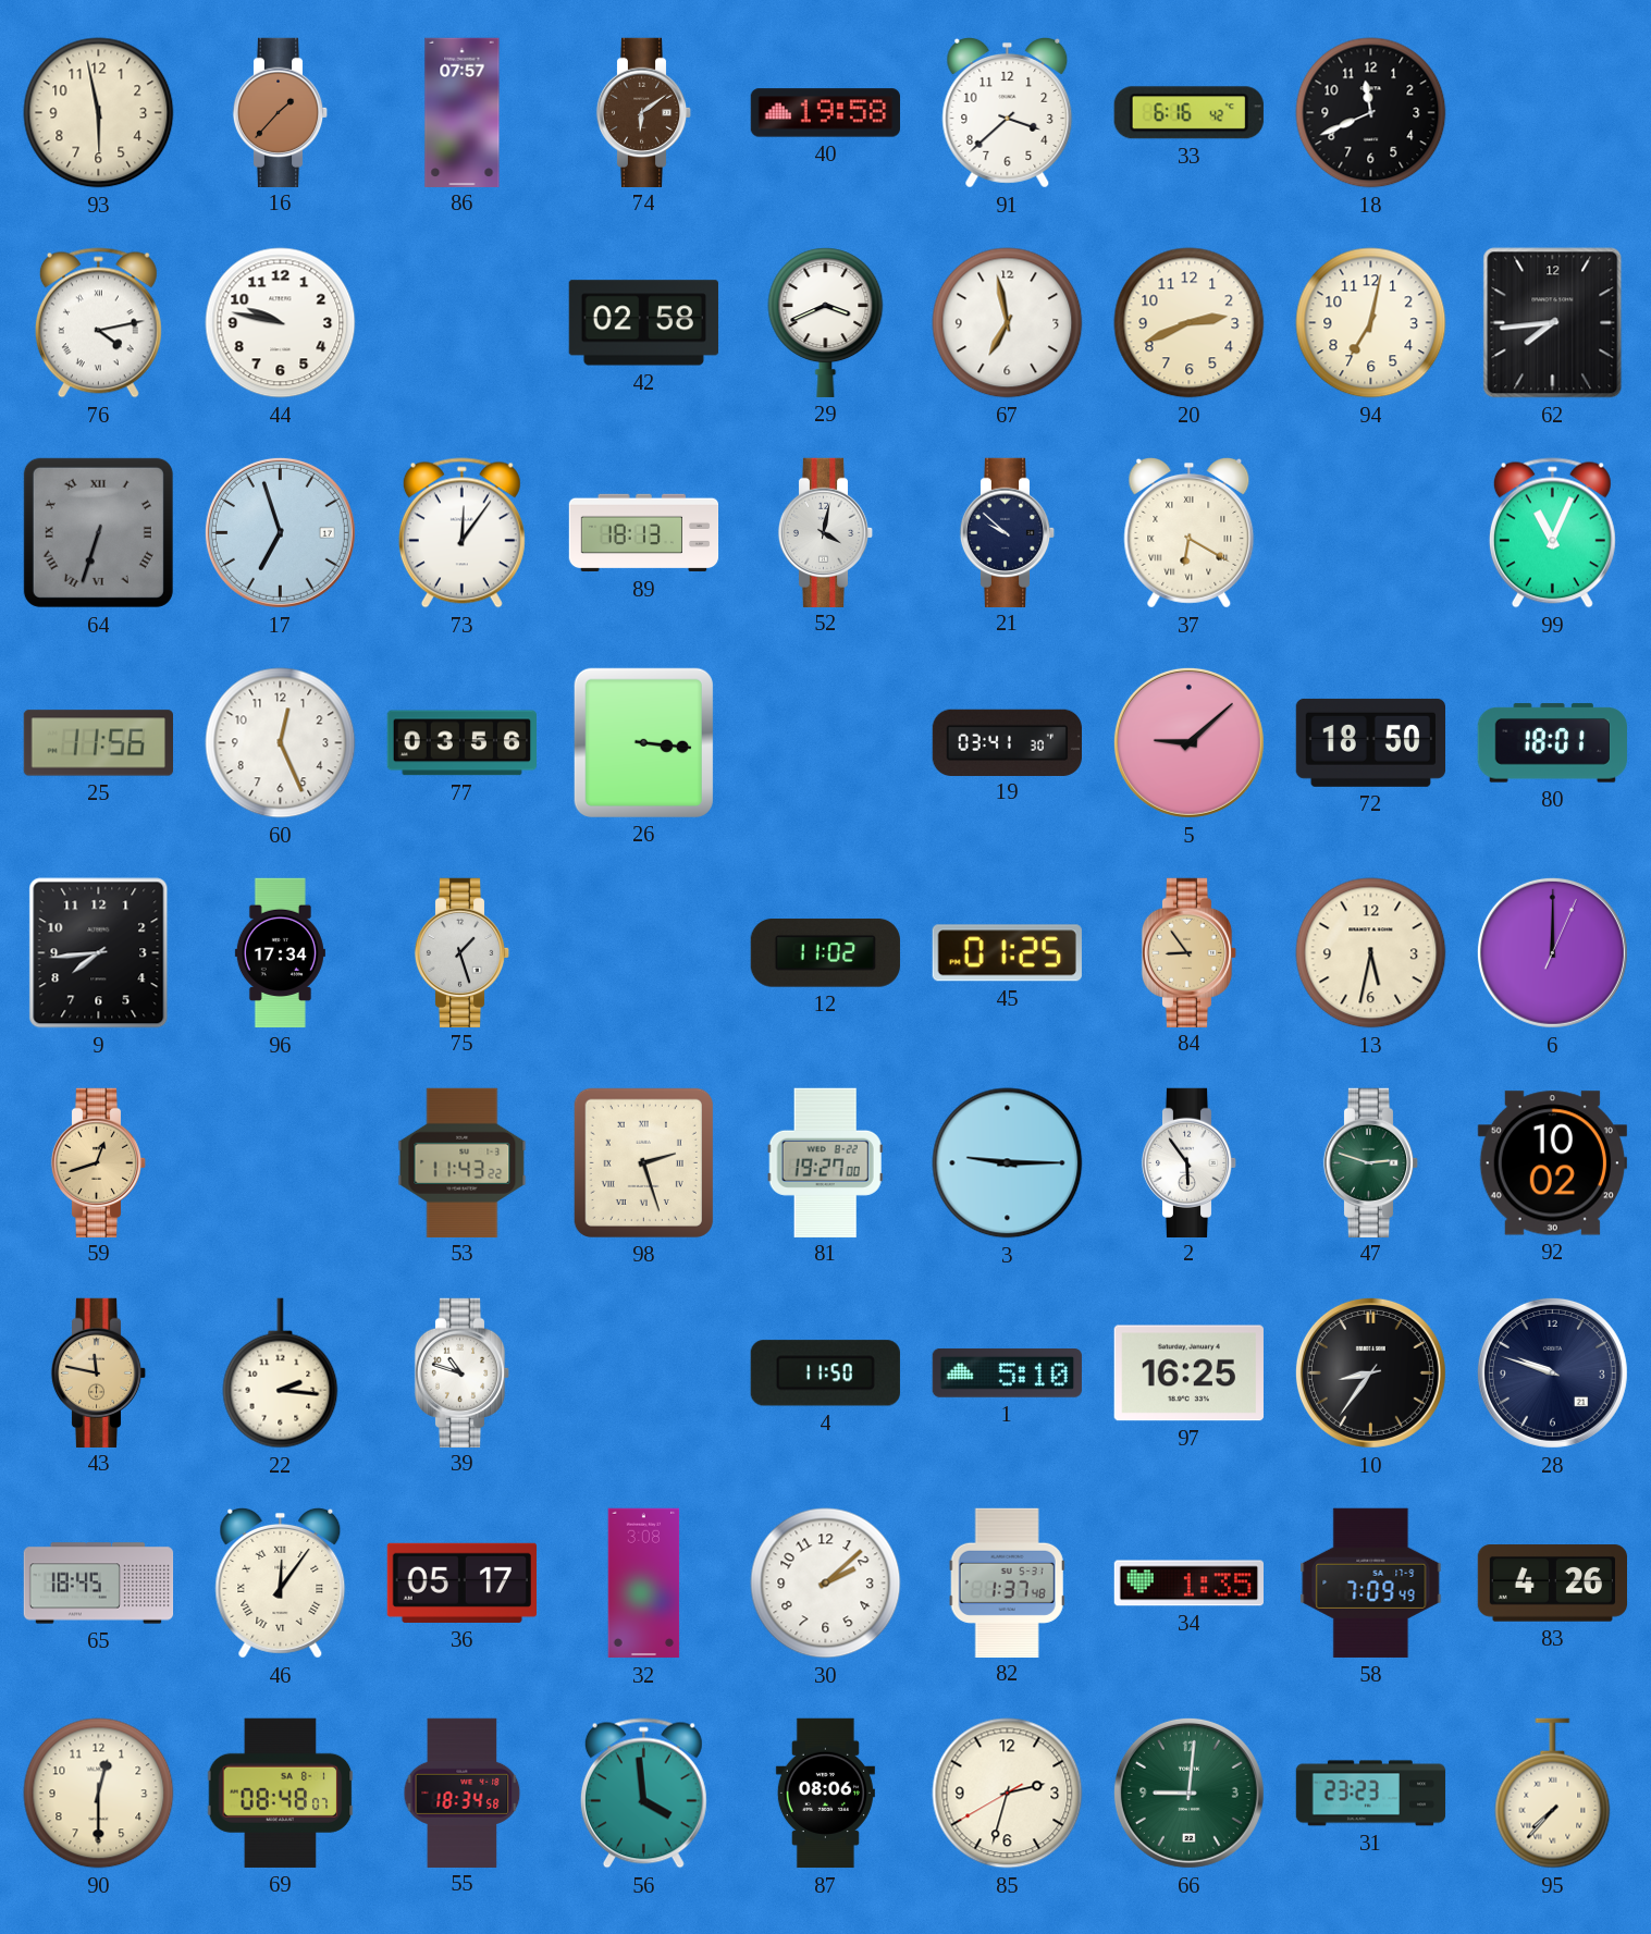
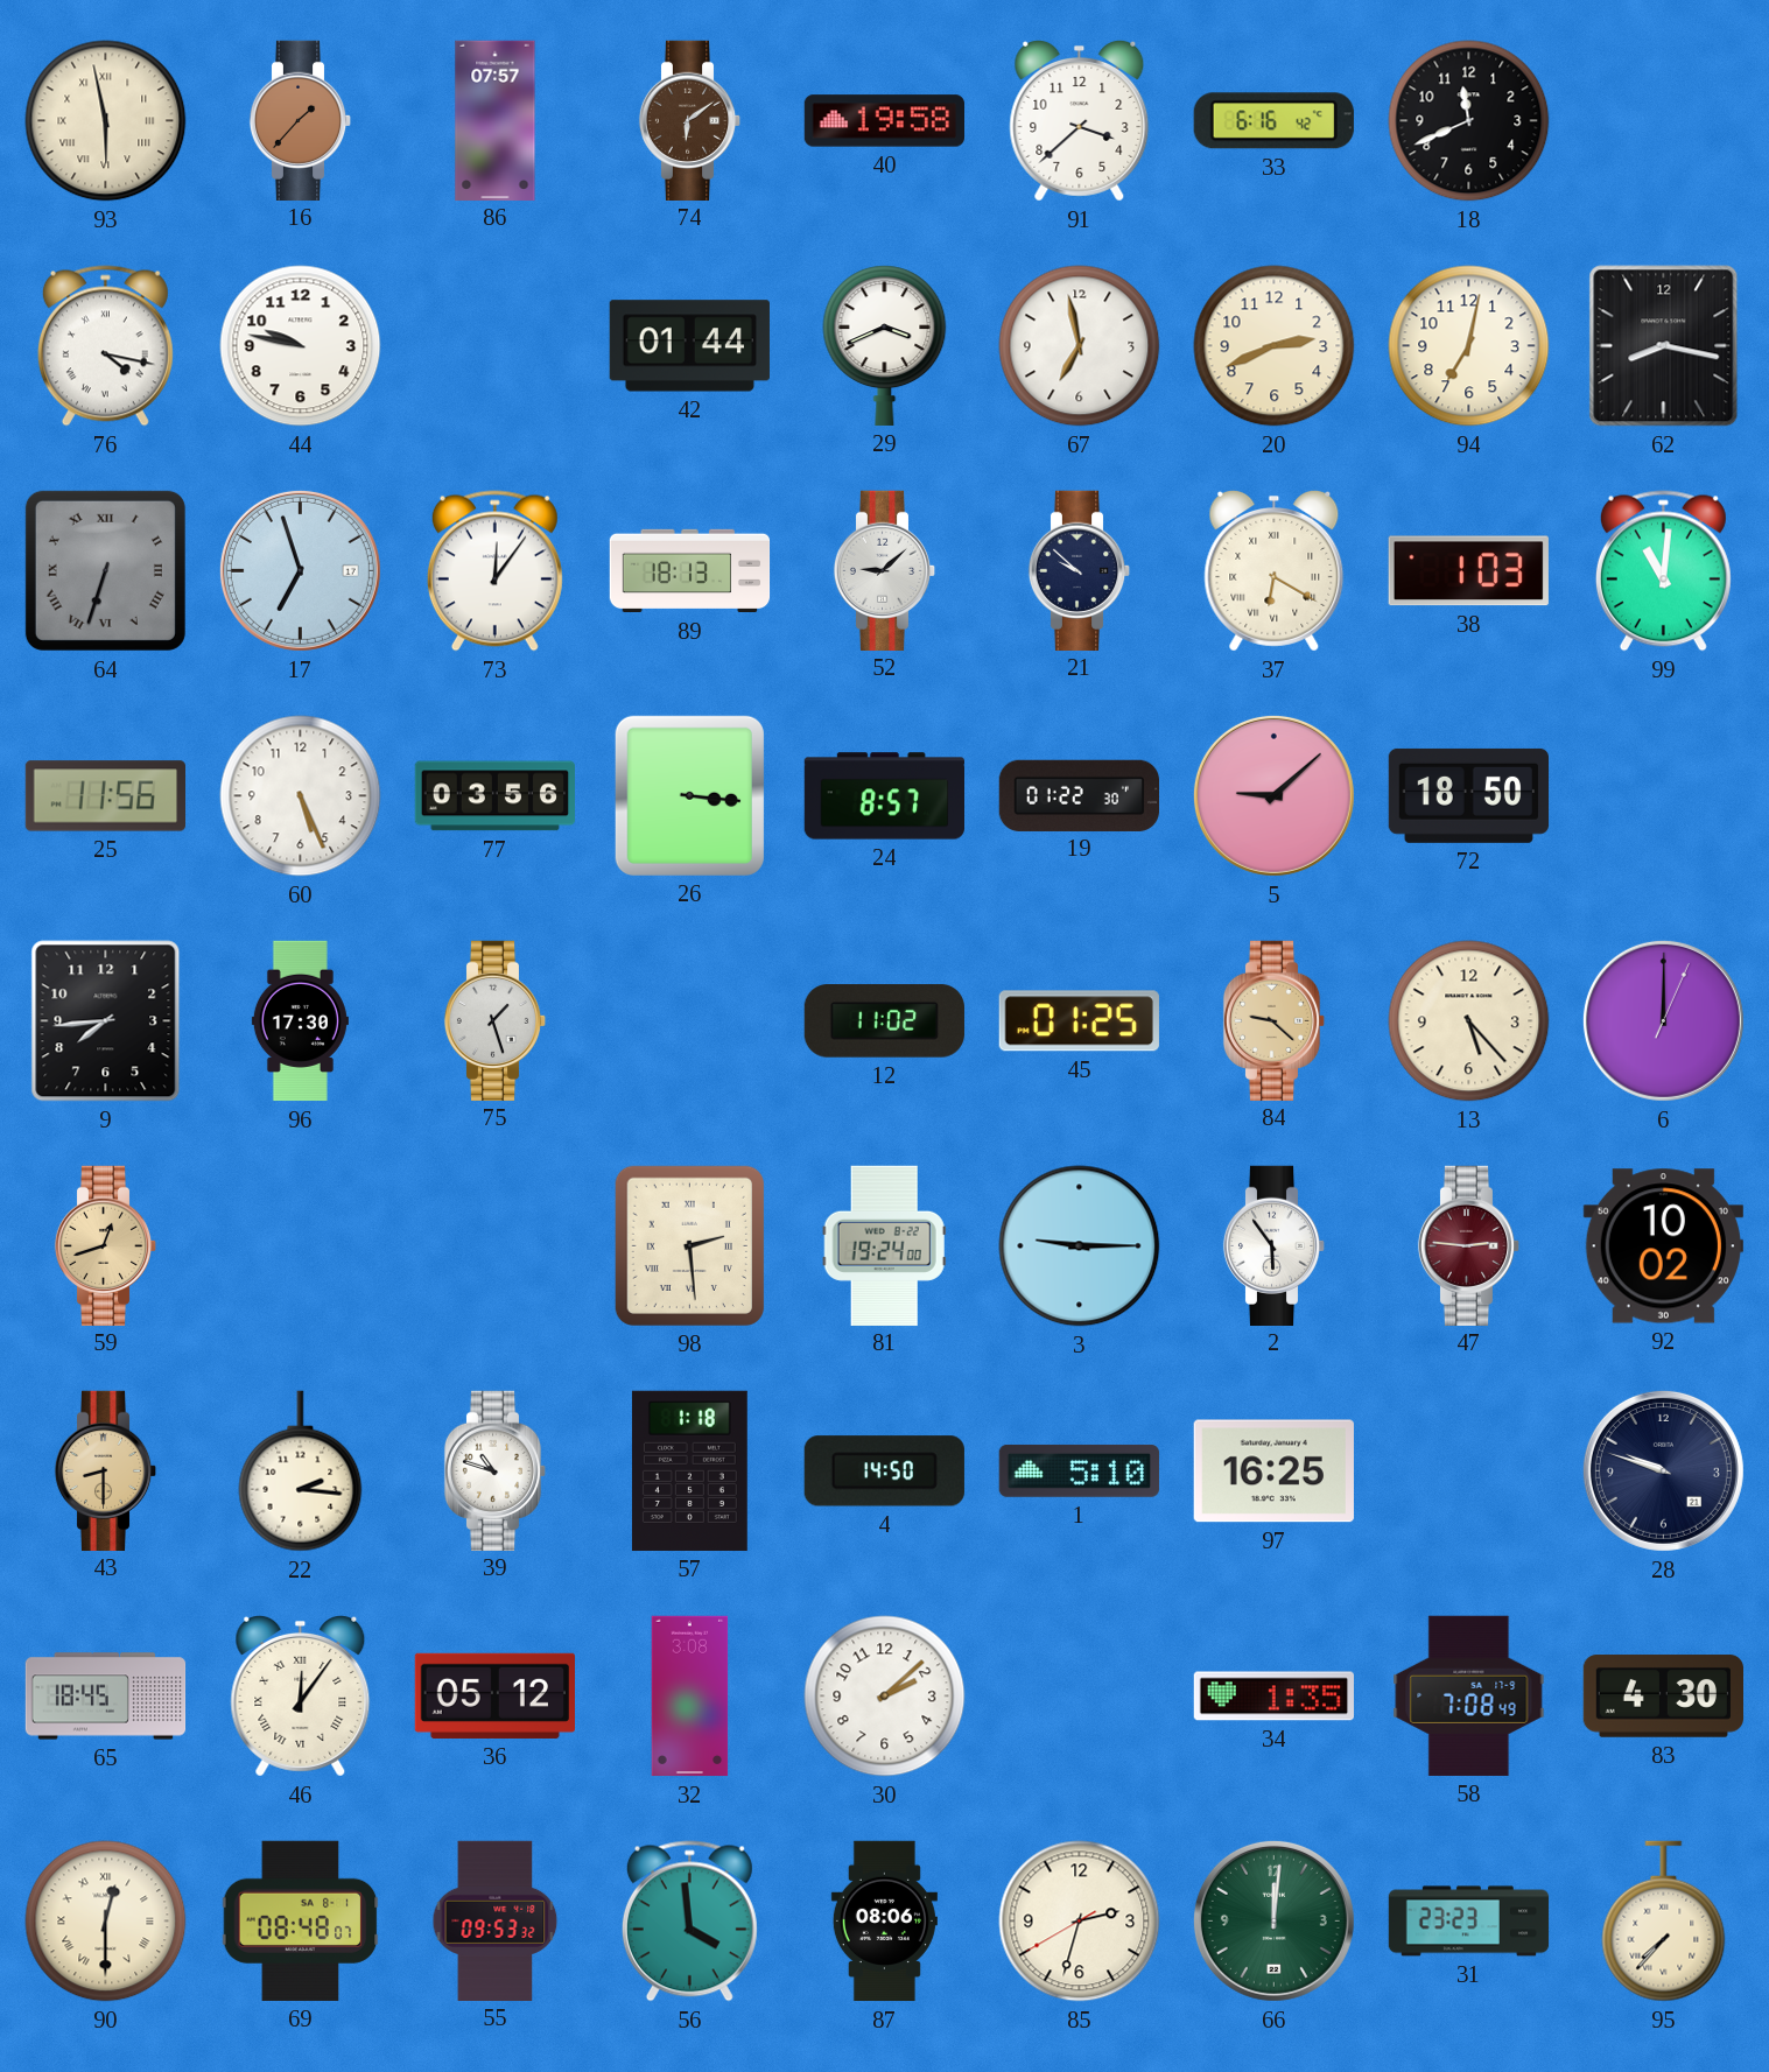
93 numerals: Arabic -> Roman
76: 4:13 -> 4:17
42: 02:58 -> 01:44
62: 7:44 -> 8:17
52: 4:02 -> 9:08
38: none -> 1:03
99: 11:04 -> 11:01
60: 12:26 -> 5:26
24: none -> 8:57
19: 03:41 -> 01:22
80: 18:01 -> none
96: 17:34 -> 17:30
84: 8:54 -> 9:22
13: 5:32 -> 5:23
53: 11:43 -> none
98: 2:27 -> 2:29
81: 19:27 -> 19:24
47: 2:48 -> 2:46
47 dial: green -> burgundy
43: 11:47 -> 8:30
57: none -> 1:18
4: 11:50 -> 14:50
10: 8:36 -> none
36: 05:17 -> 05:12
82: 1:37 -> none
58: 7:09 -> 7:08
83: 4:26 -> 4:30
90 numerals: Arabic -> Roman
55: 18:34 -> 09:53
66: 9:01 -> 12:01
